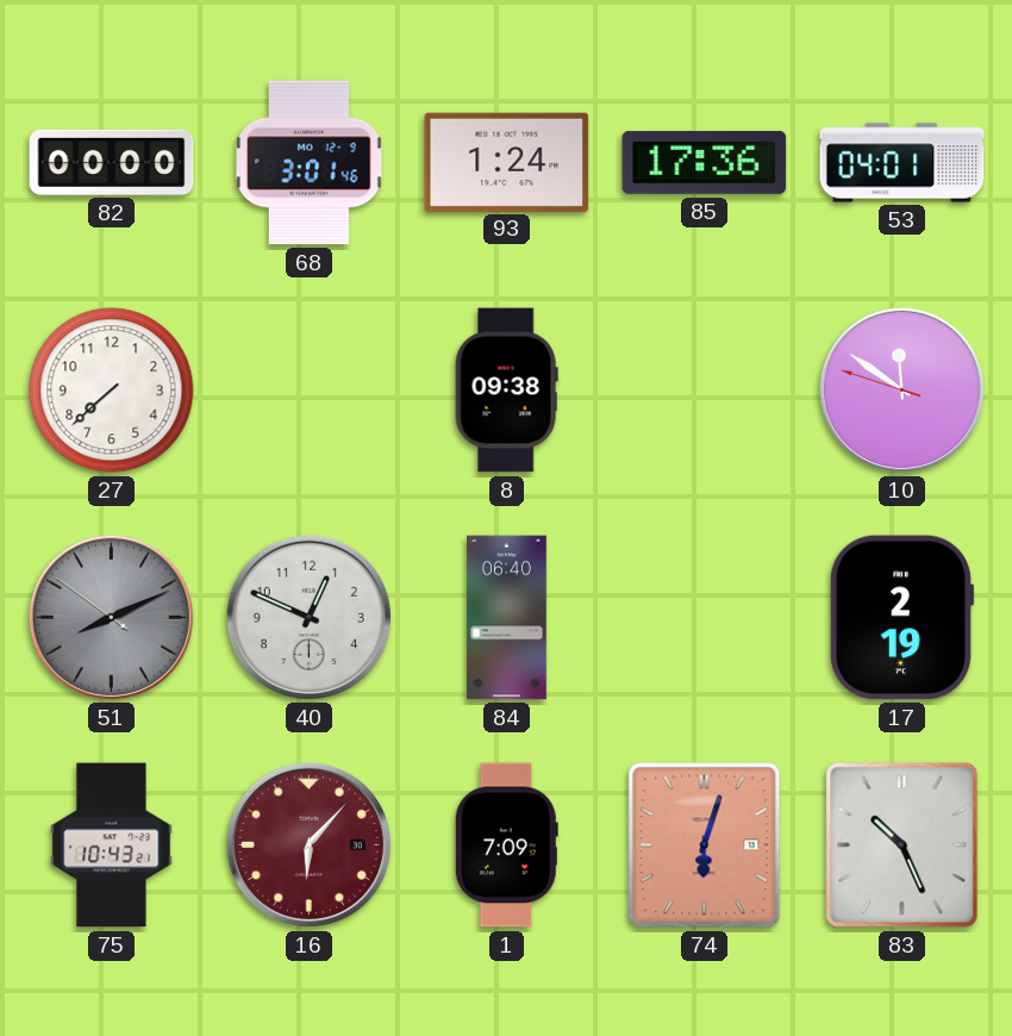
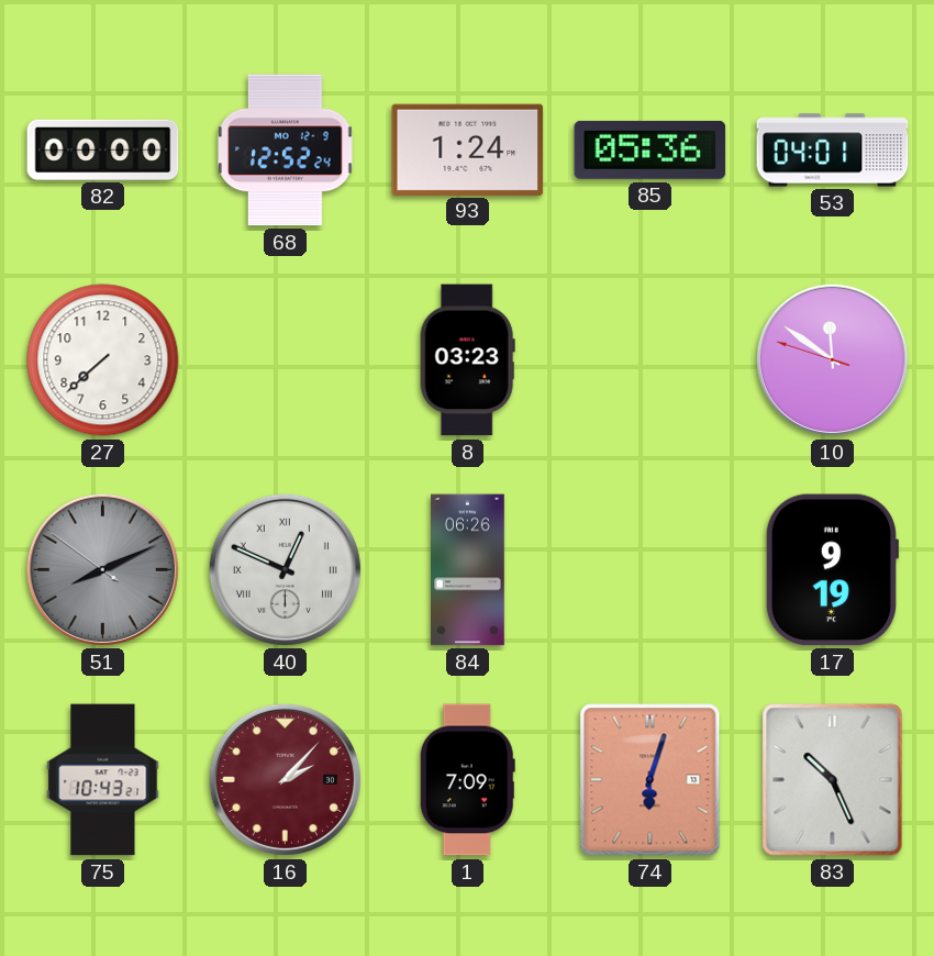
68: 3:01 -> 12:52
85: 17:36 -> 05:36
8: 09:38 -> 03:23
40 numerals: Arabic -> Roman
84: 06:40 -> 06:26
17: 2:19 -> 9:19
16: 6:07 -> 2:07
